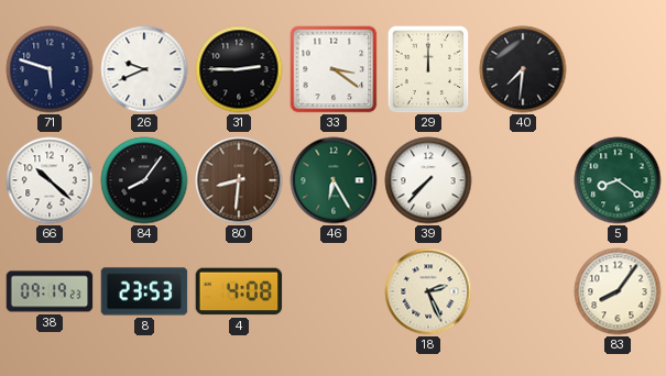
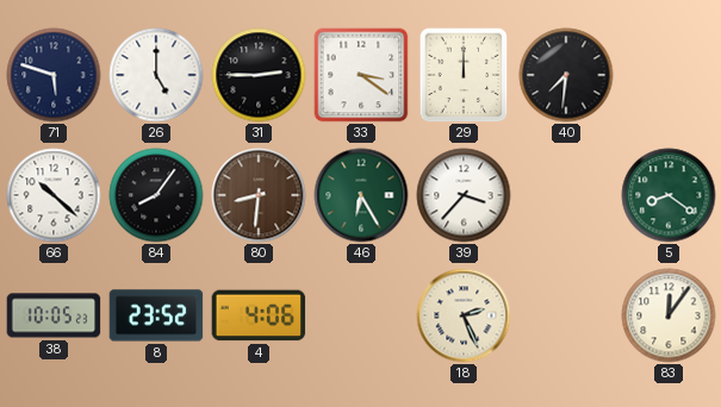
26: 9:41 -> 5:00
39: 7:37 -> 3:37
38: 09:19 -> 10:05
8: 23:53 -> 23:52
4: 4:08 -> 4:06
83: 8:06 -> 12:06
